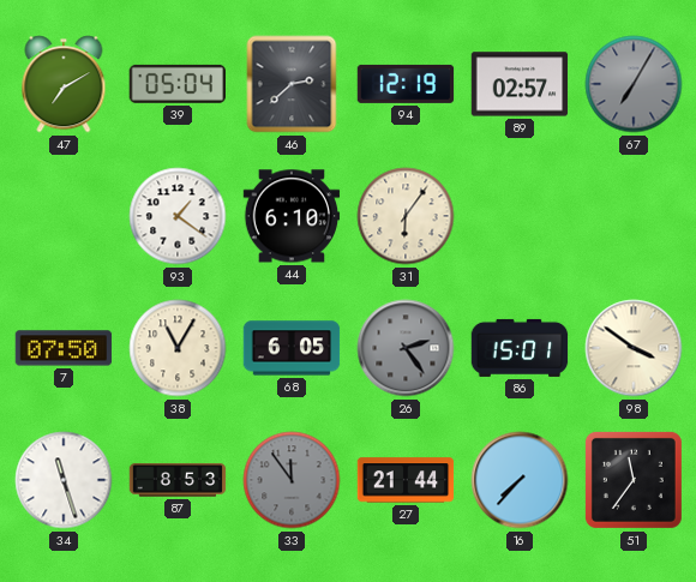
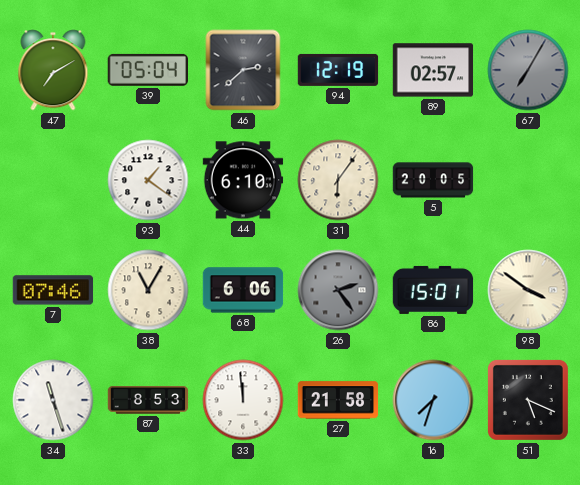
5: none -> 20:05
7: 07:50 -> 07:46
68: 6:05 -> 6:06
33: 11:54 -> 11:59
33 dial: grey -> white
27: 21:44 -> 21:58
16: 7:37 -> 7:33
51: 11:36 -> 5:19
